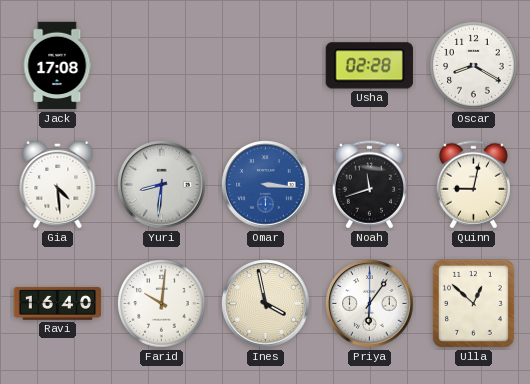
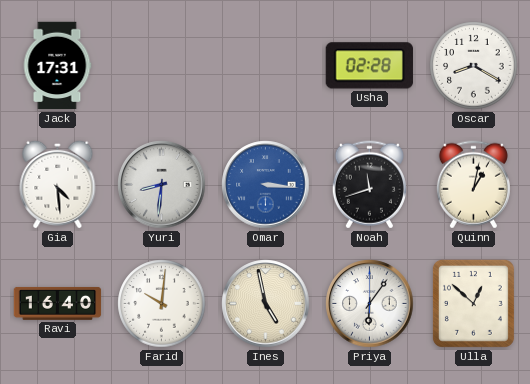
Jack: 17:08 -> 17:31
Quinn: 9:02 -> 1:02
Ines: 3:58 -> 4:58
